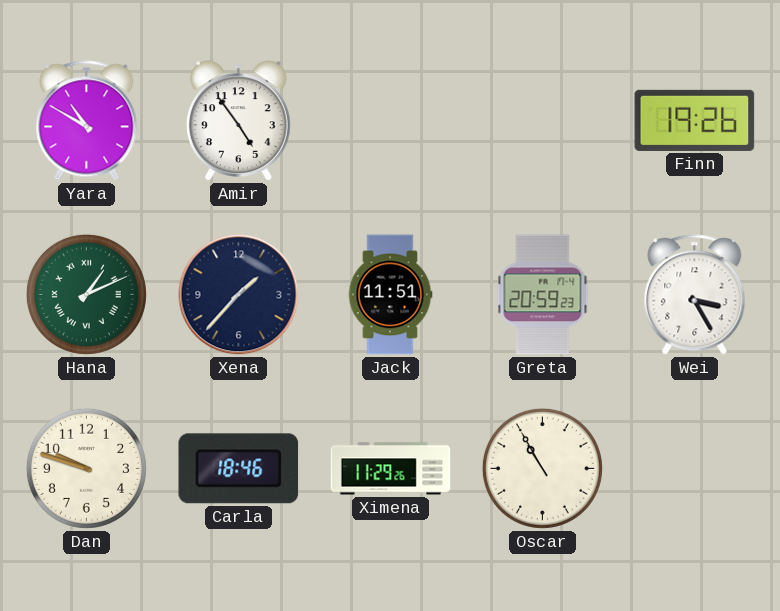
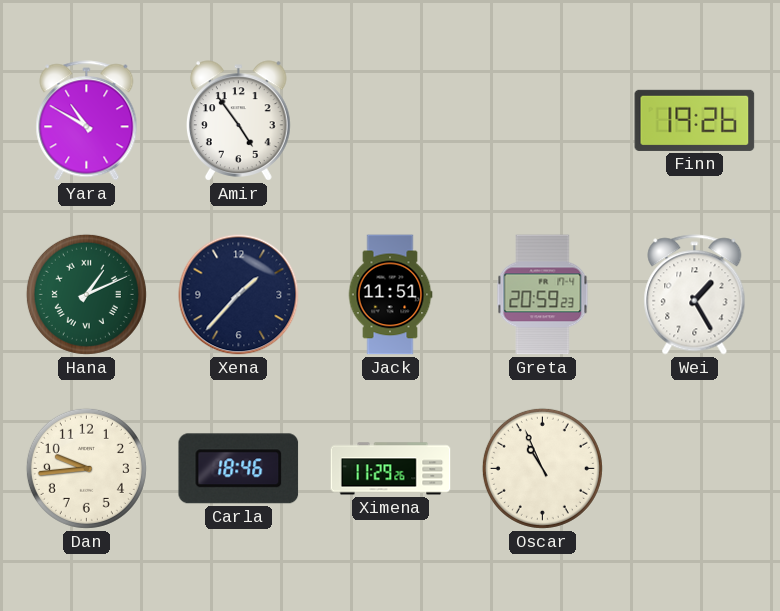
Wei: 3:25 -> 1:25
Dan: 9:48 -> 9:44
Oscar: 10:55 -> 10:56
